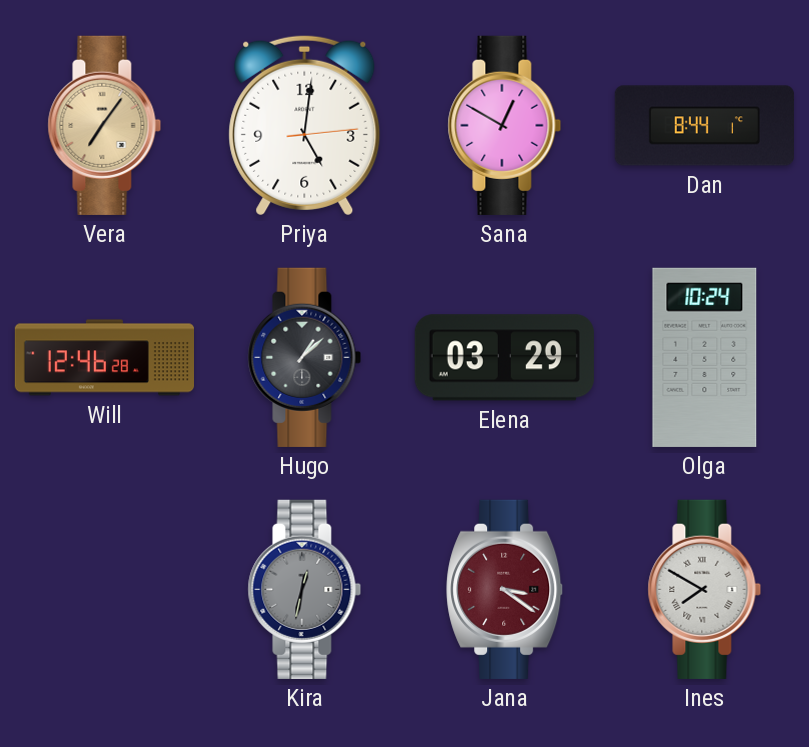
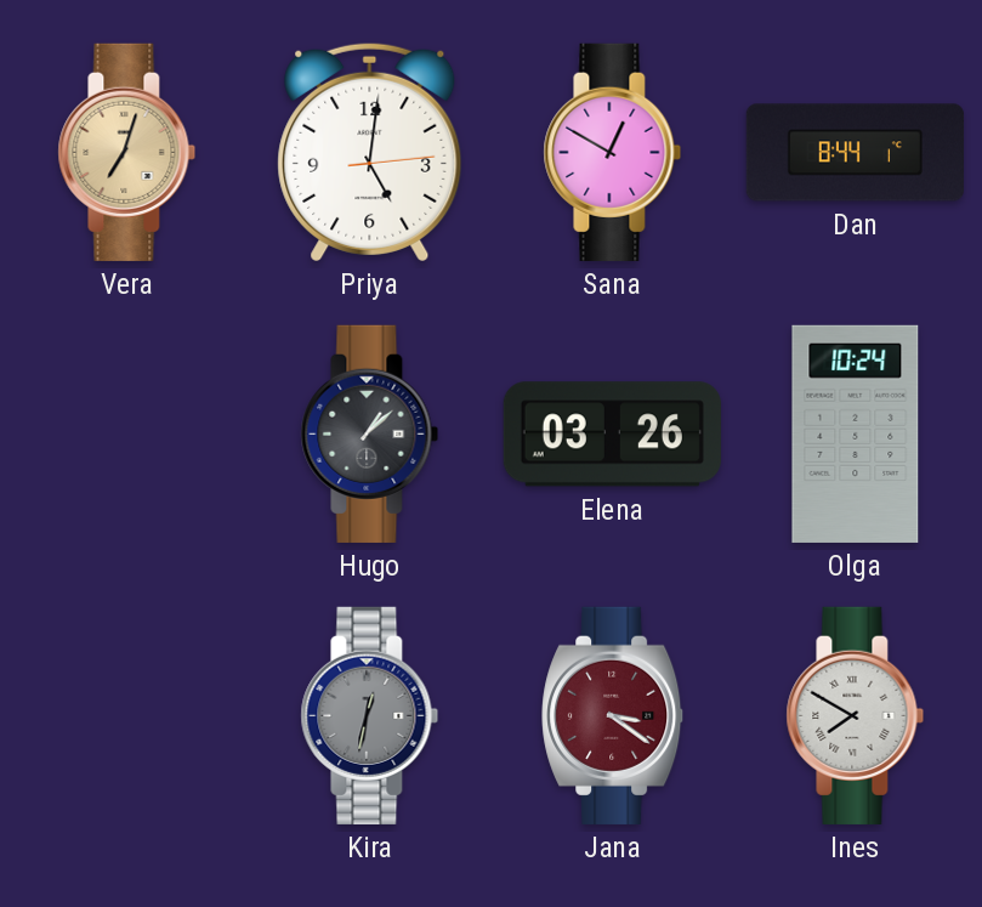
Vera: 7:06 -> 7:03
Will: 12:46 -> none
Elena: 03:29 -> 03:26
